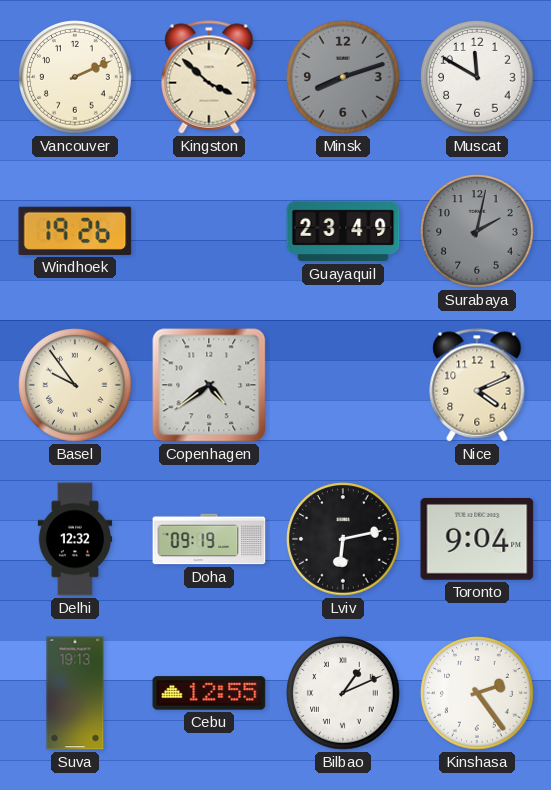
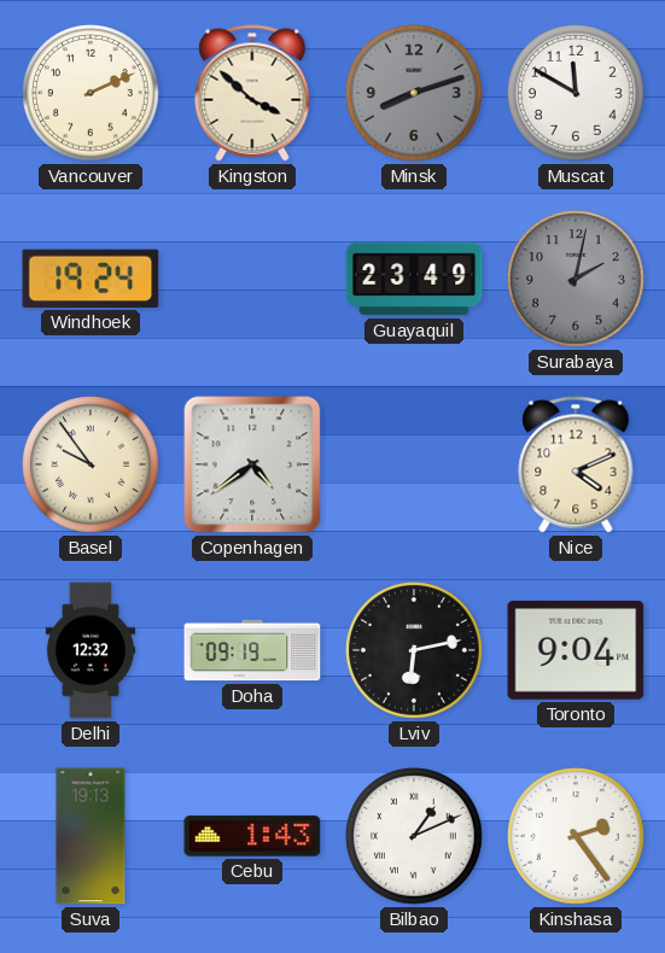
Windhoek: 19:26 -> 19:24
Cebu: 12:55 -> 1:43
